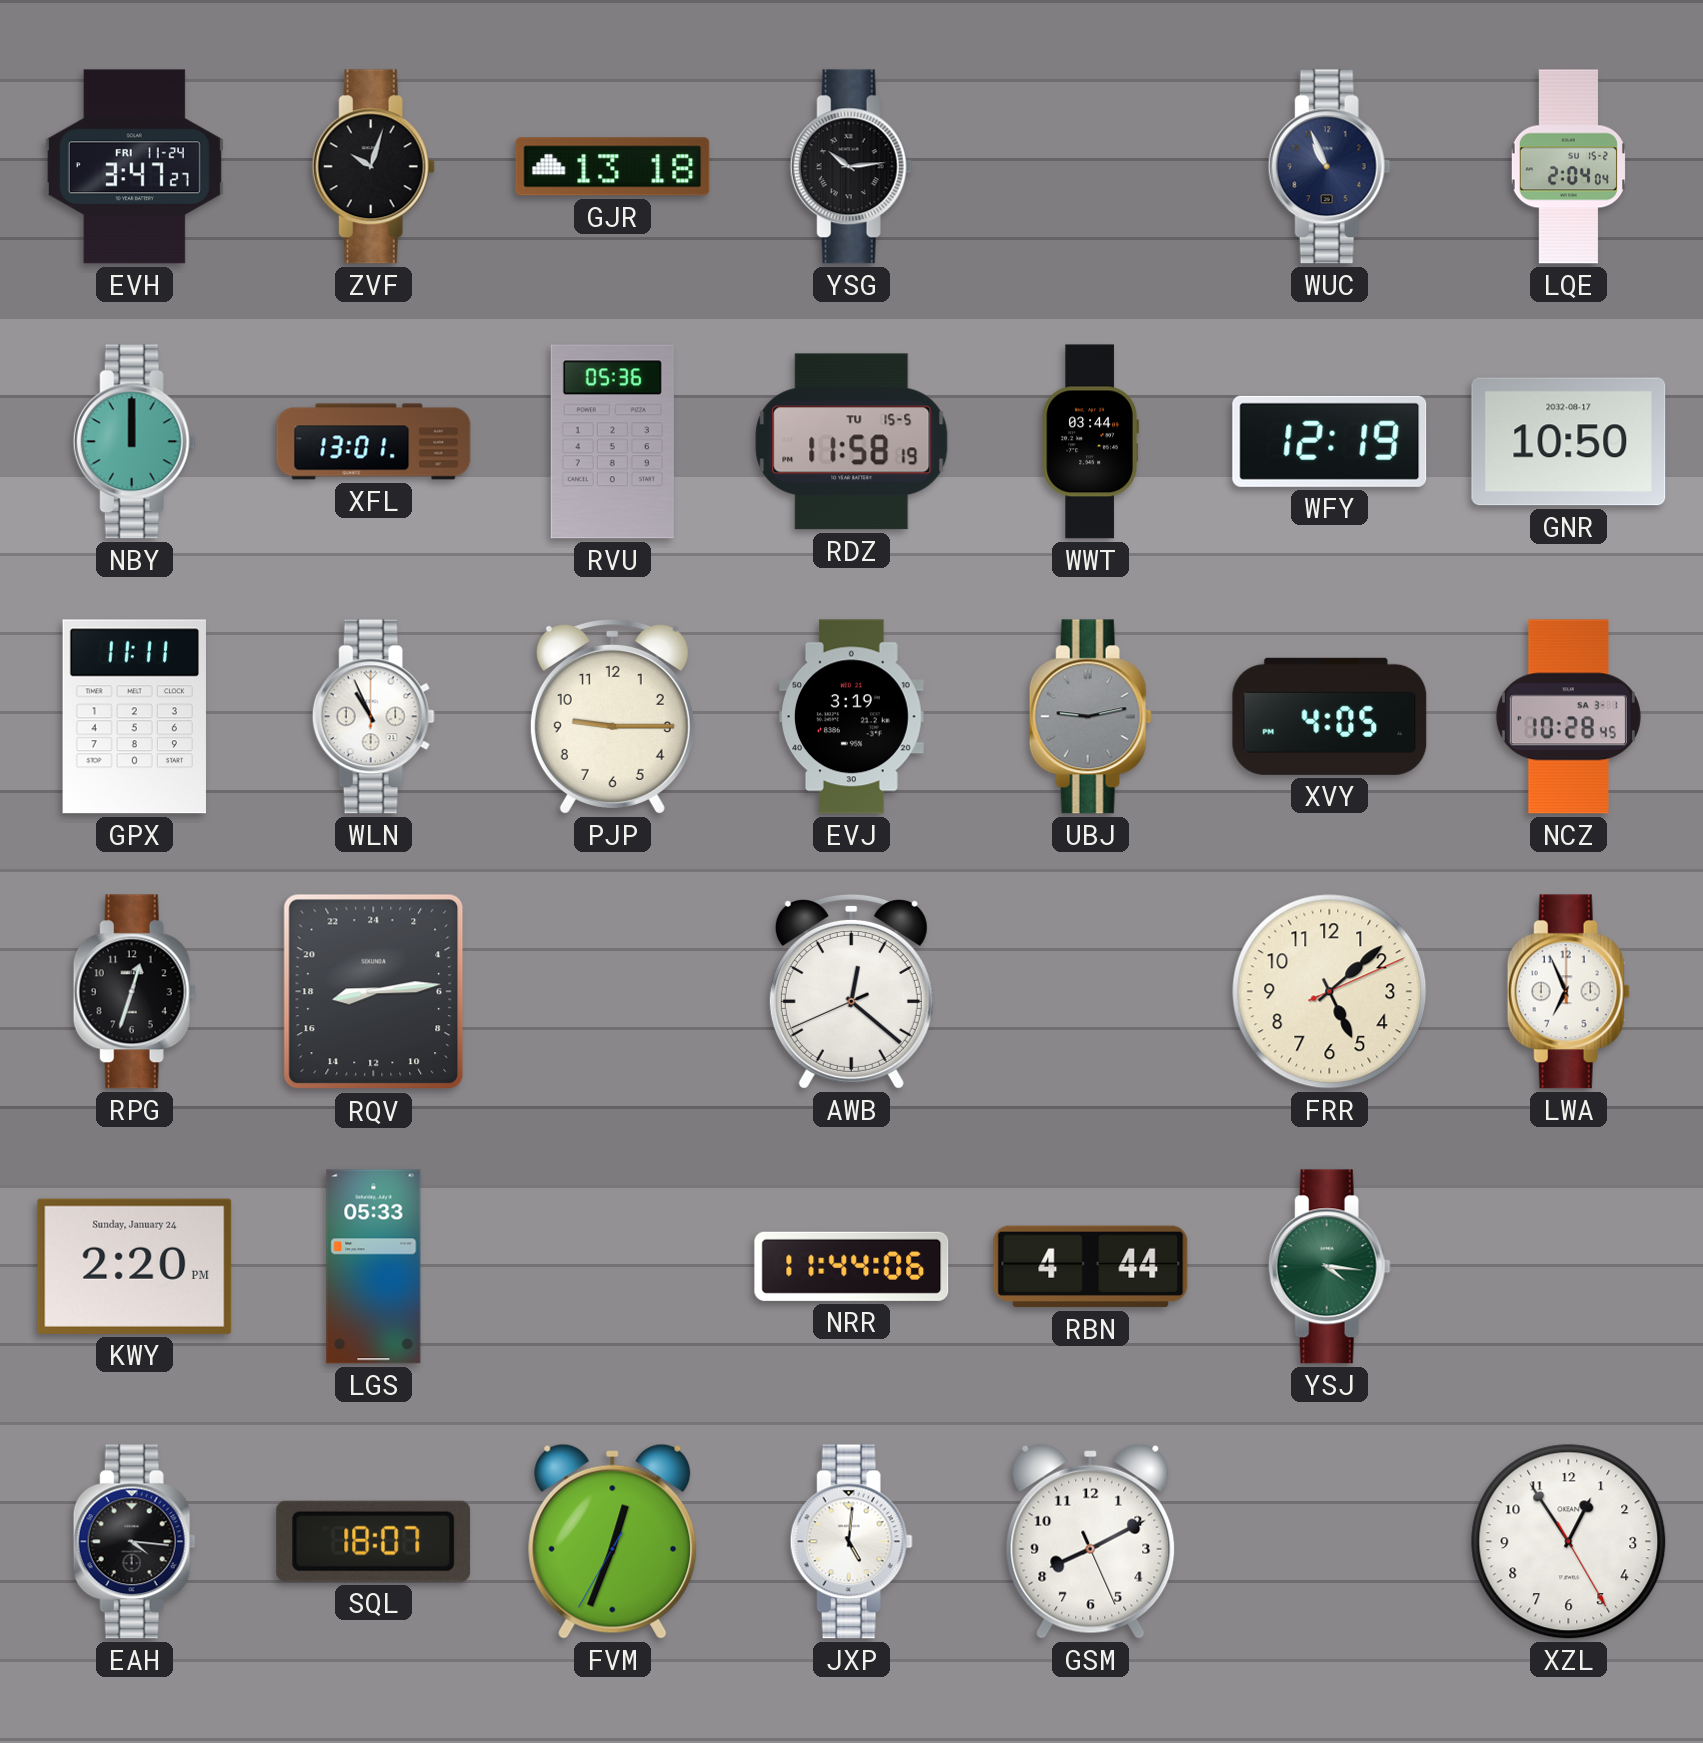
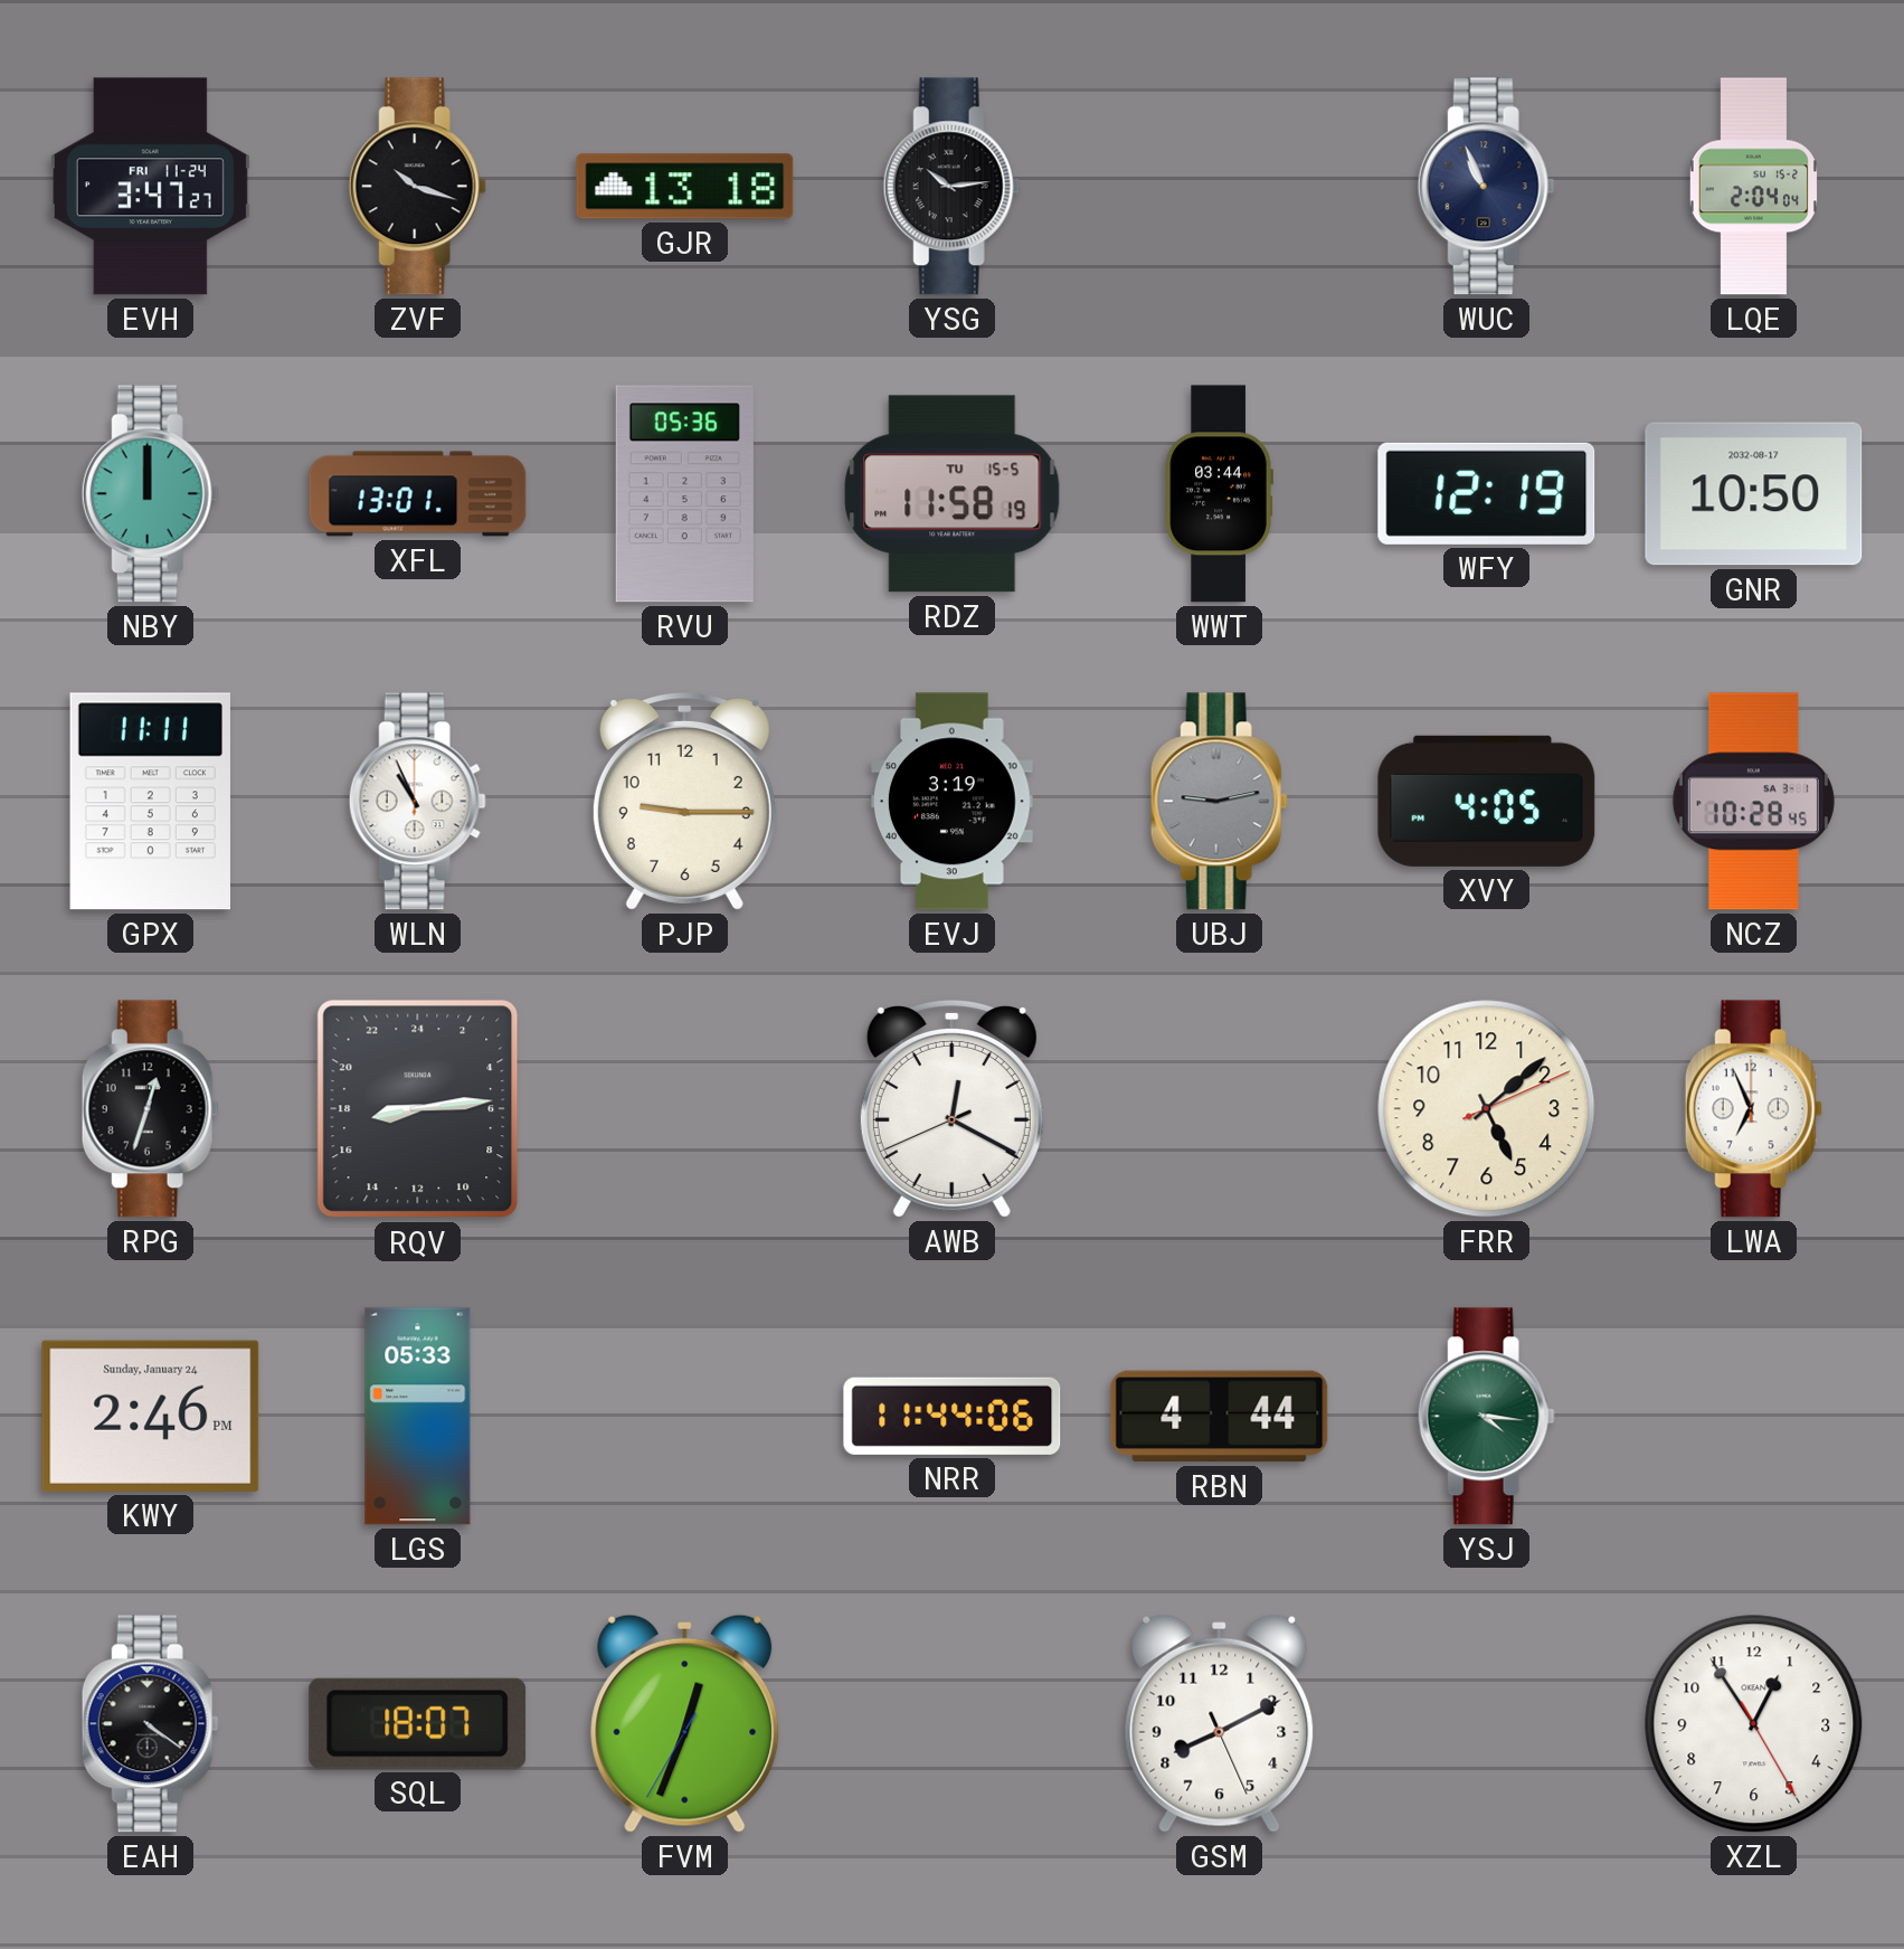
ZVF: 10:03 -> 10:18
AWB: 12:21 -> 12:19
KWY: 2:20 -> 2:46
EAH: 4:16 -> 4:21
JXP: 5:01 -> none
